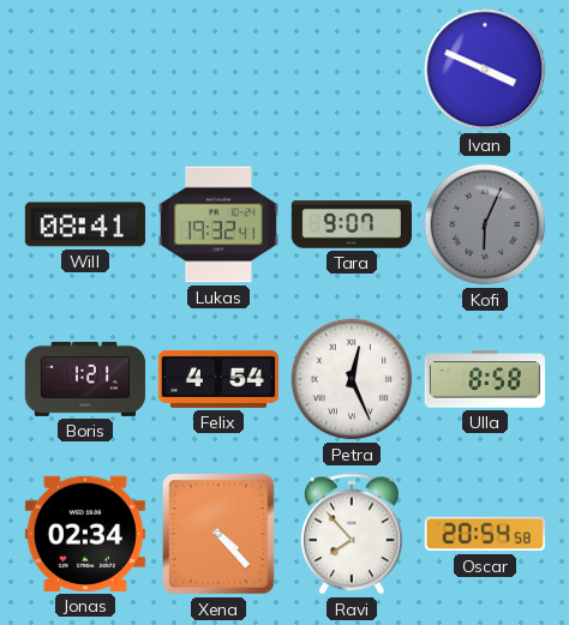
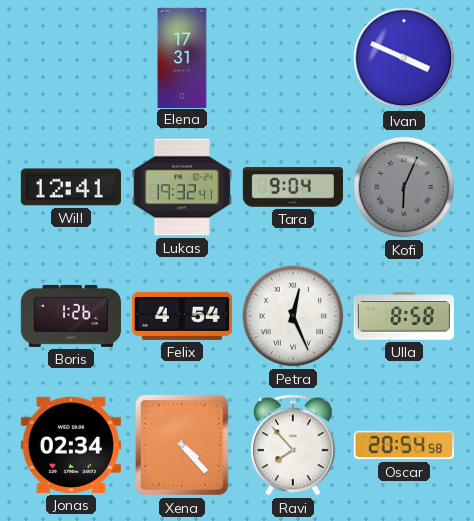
Elena: none -> 17:31
Will: 08:41 -> 12:41
Tara: 9:07 -> 9:04
Boris: 1:21 -> 1:26
